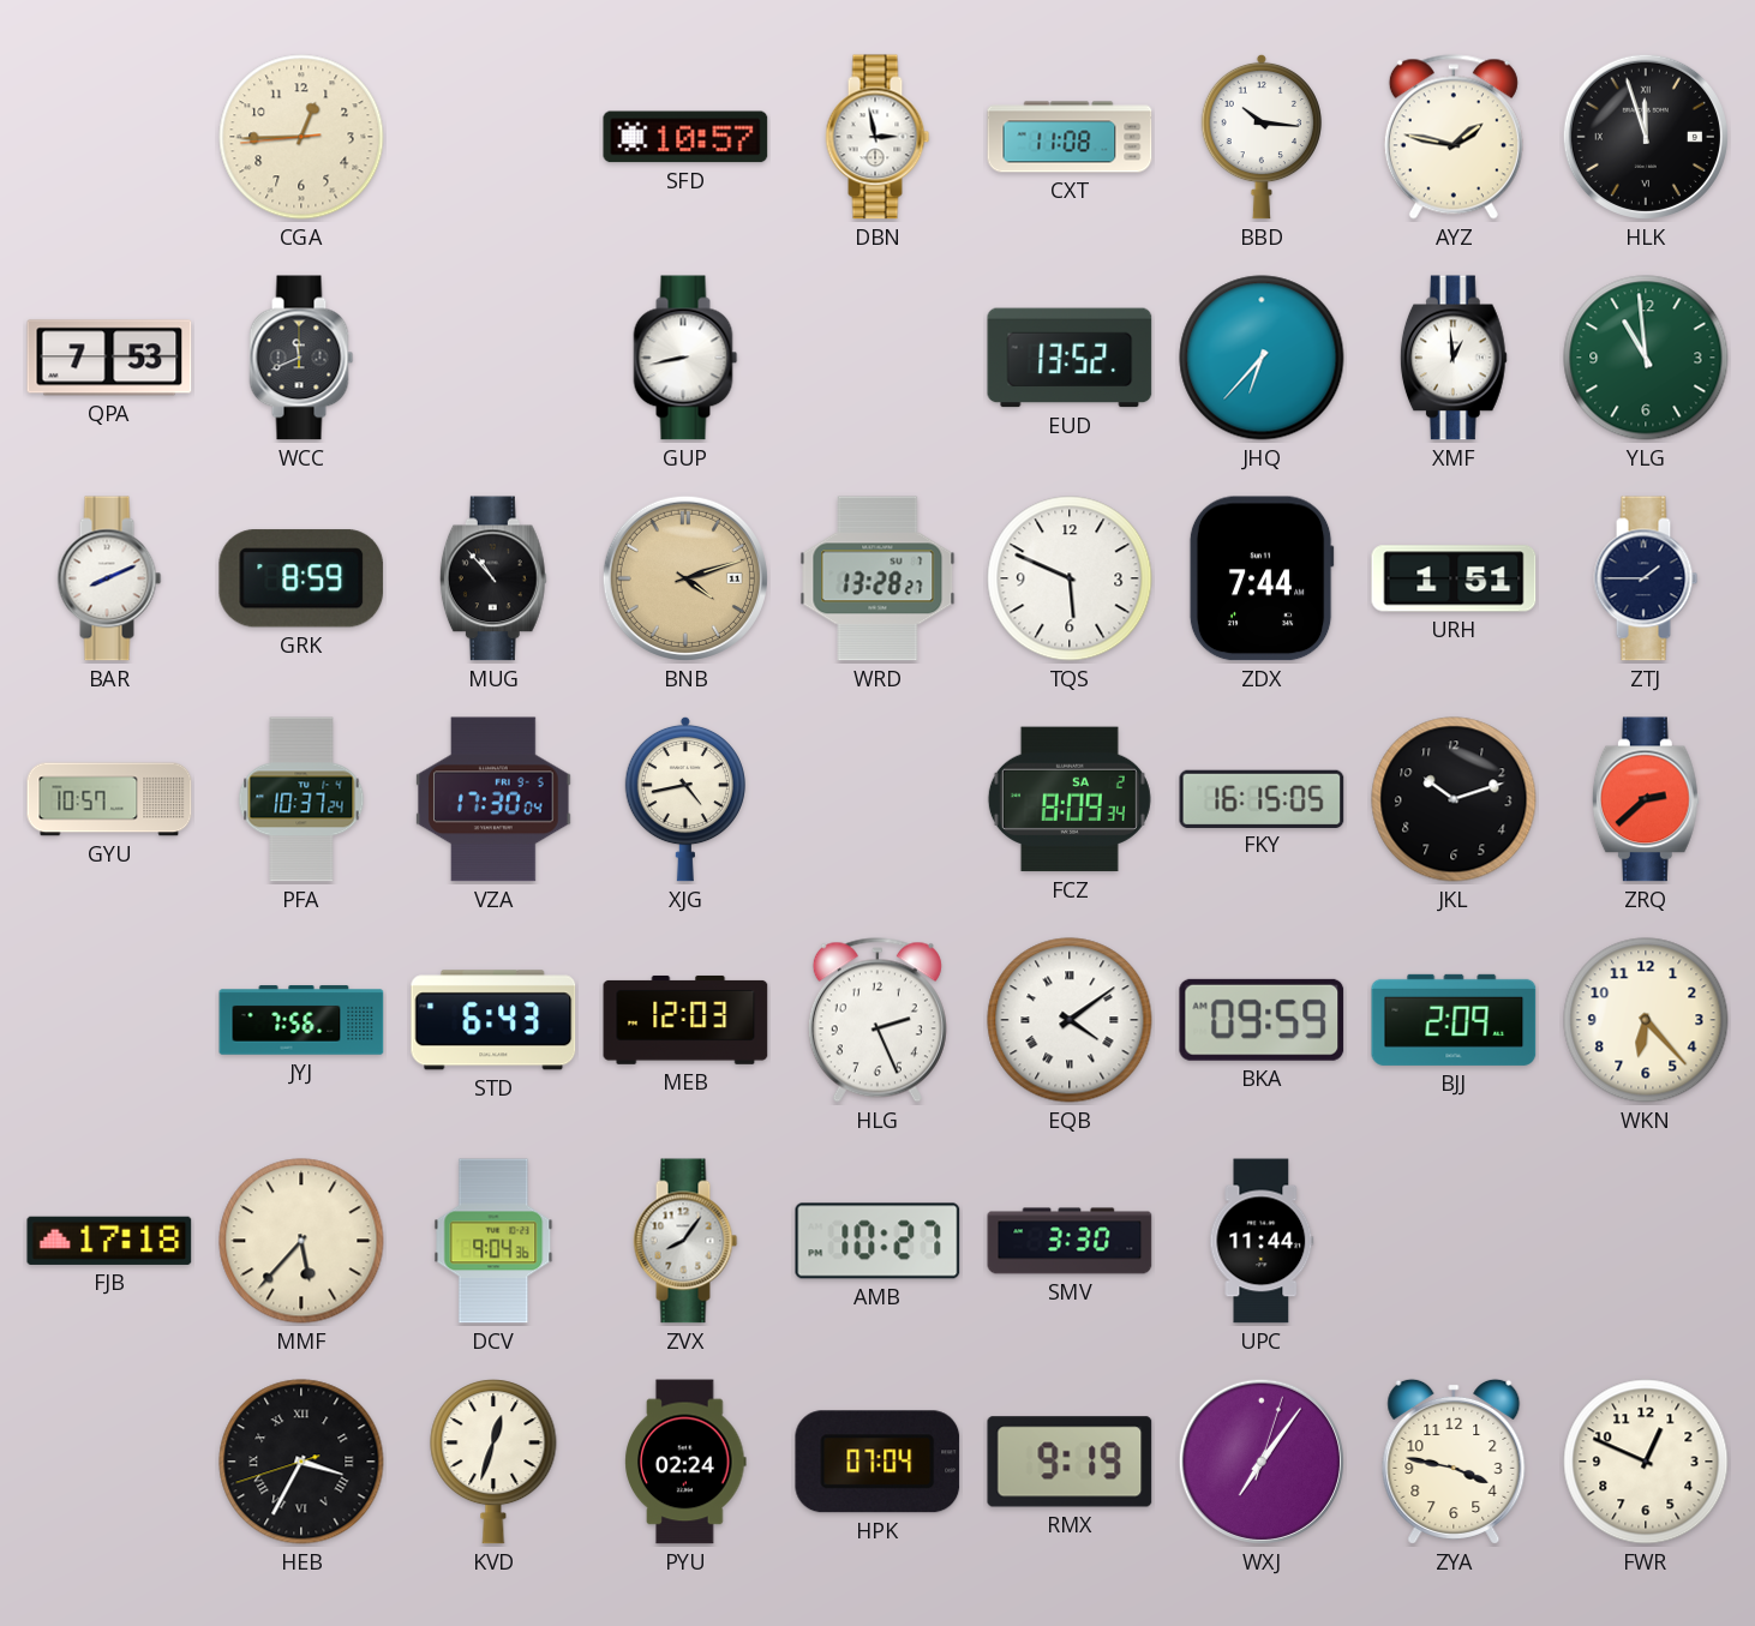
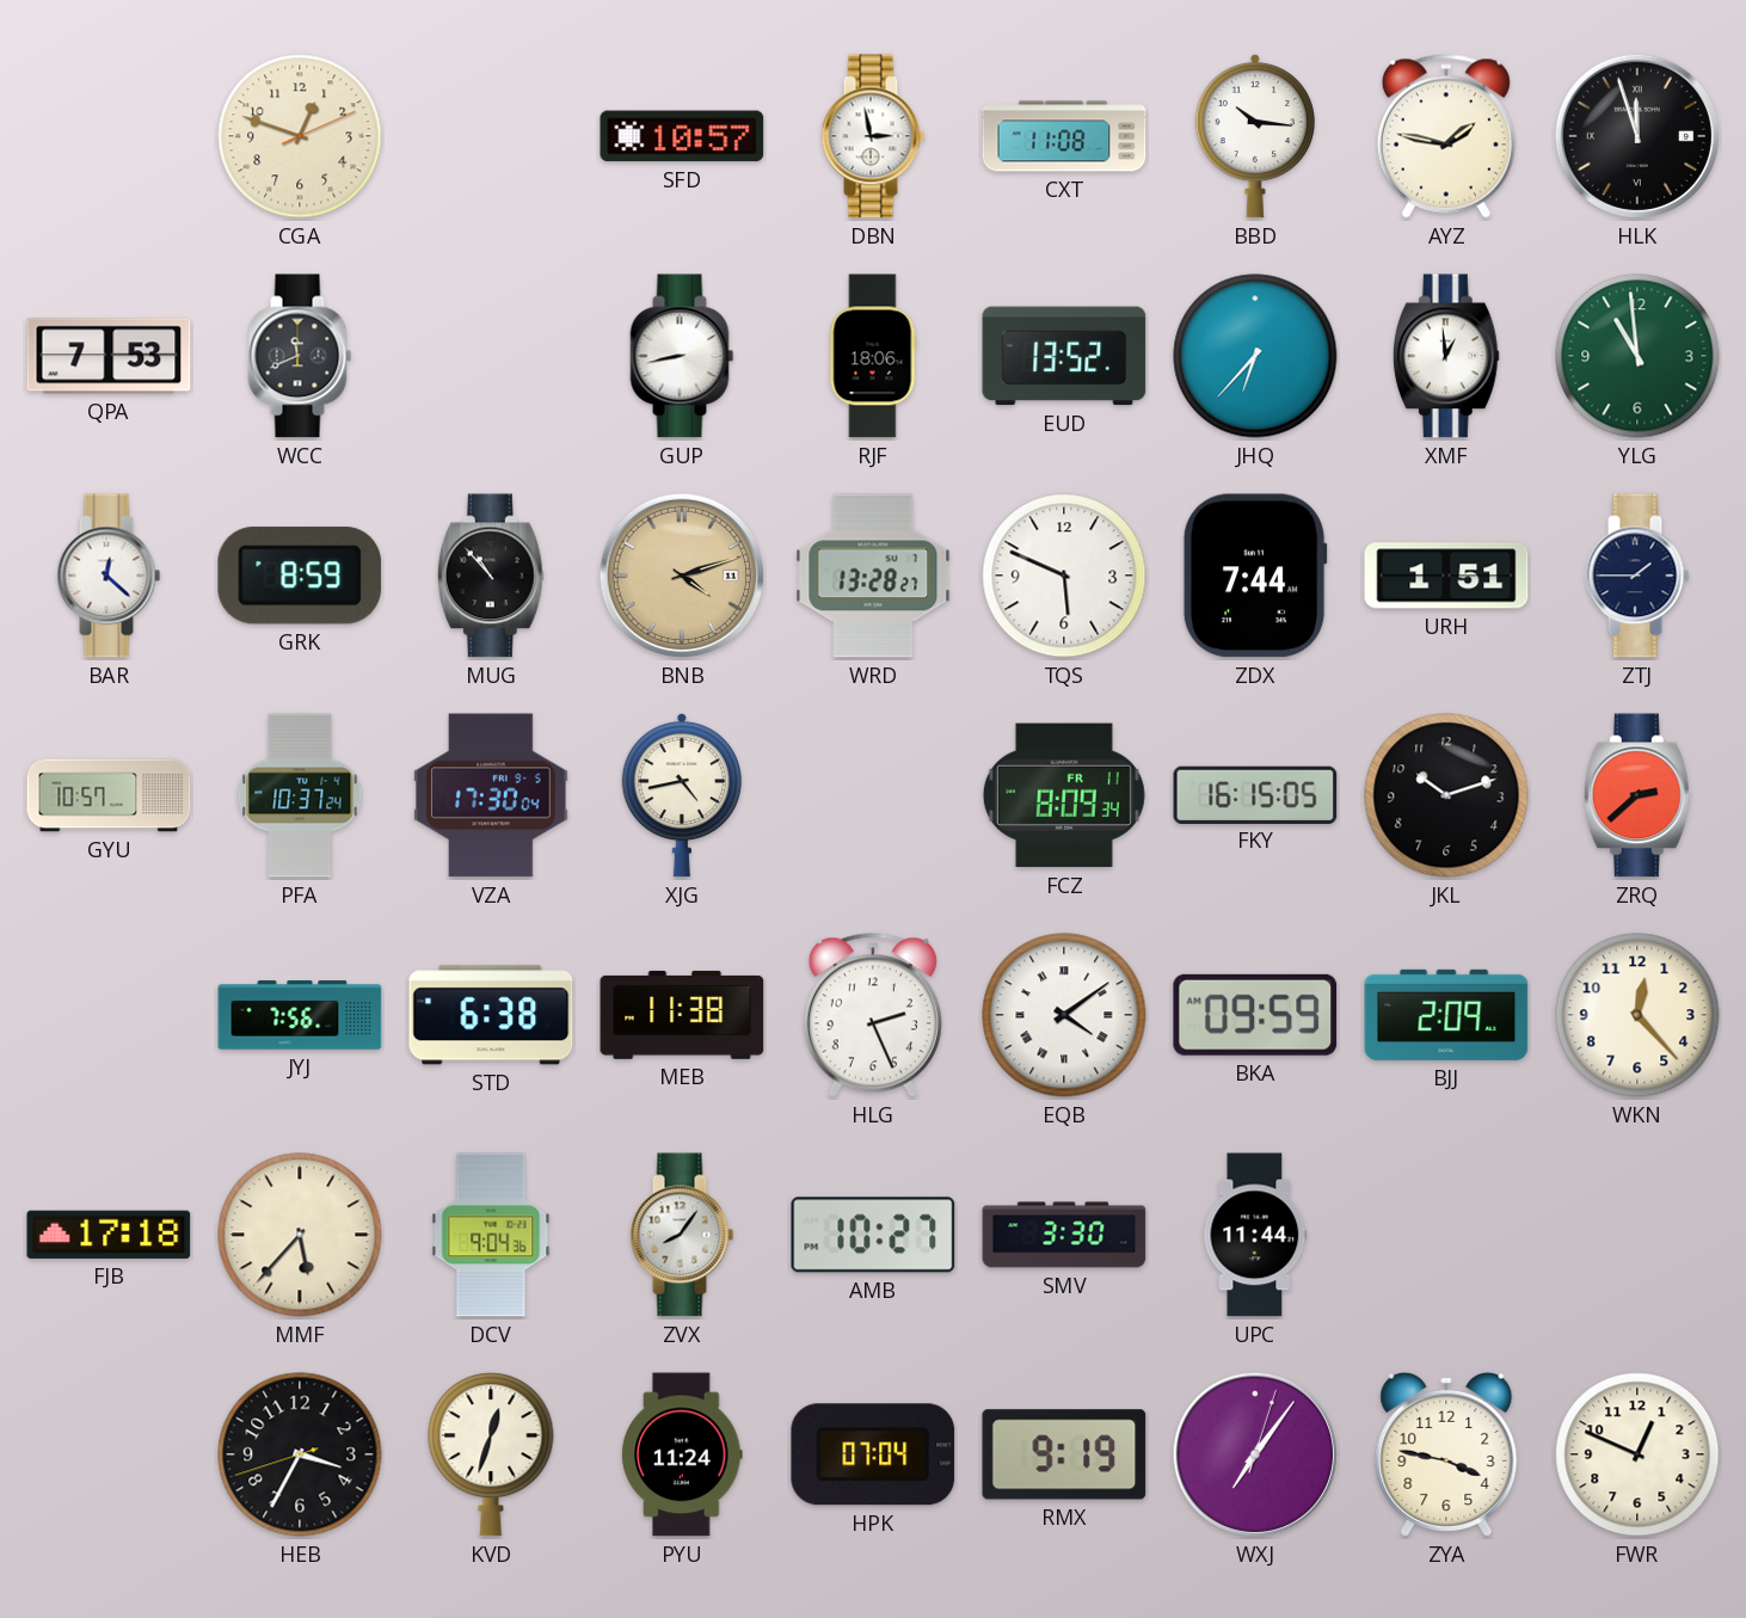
CGA: 12:44 -> 12:48
RJF: none -> 18:06
BAR: 8:11 -> 12:22
FCZ date: SA 2 -> FR 11
STD: 6:43 -> 6:38
MEB: 12:03 -> 11:38
WKN: 6:23 -> 12:23
HEB numerals: Roman -> Arabic
PYU: 02:24 -> 11:24
